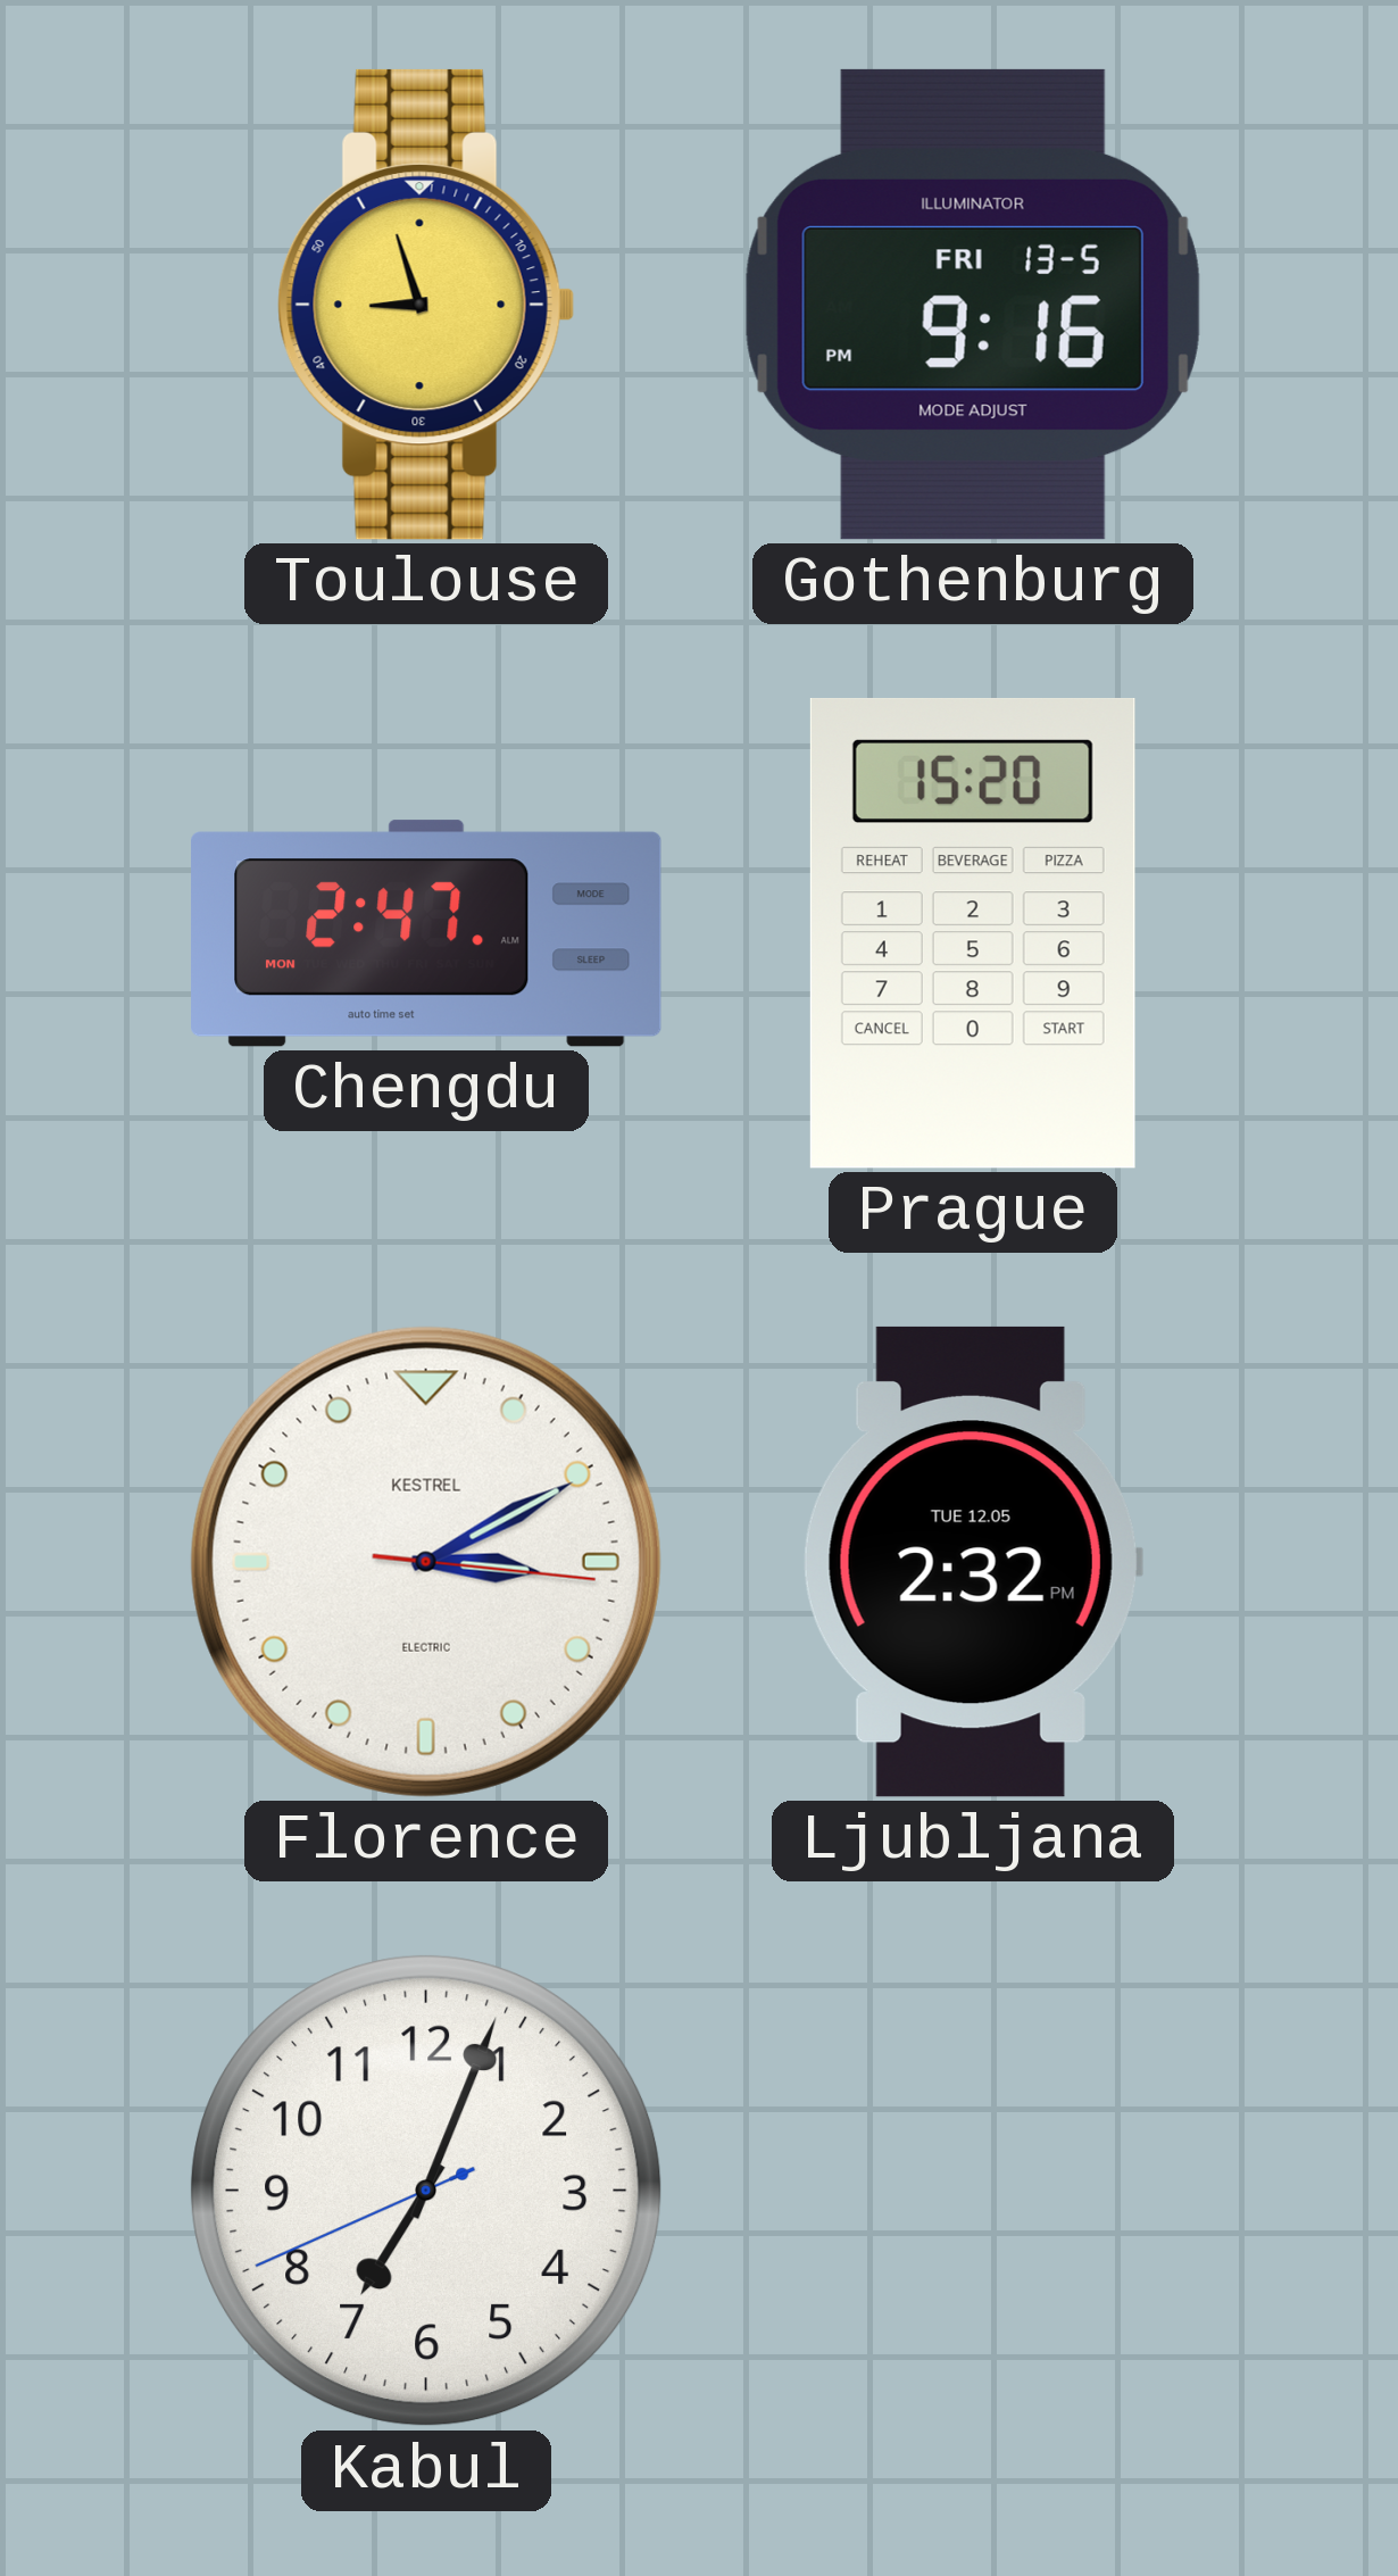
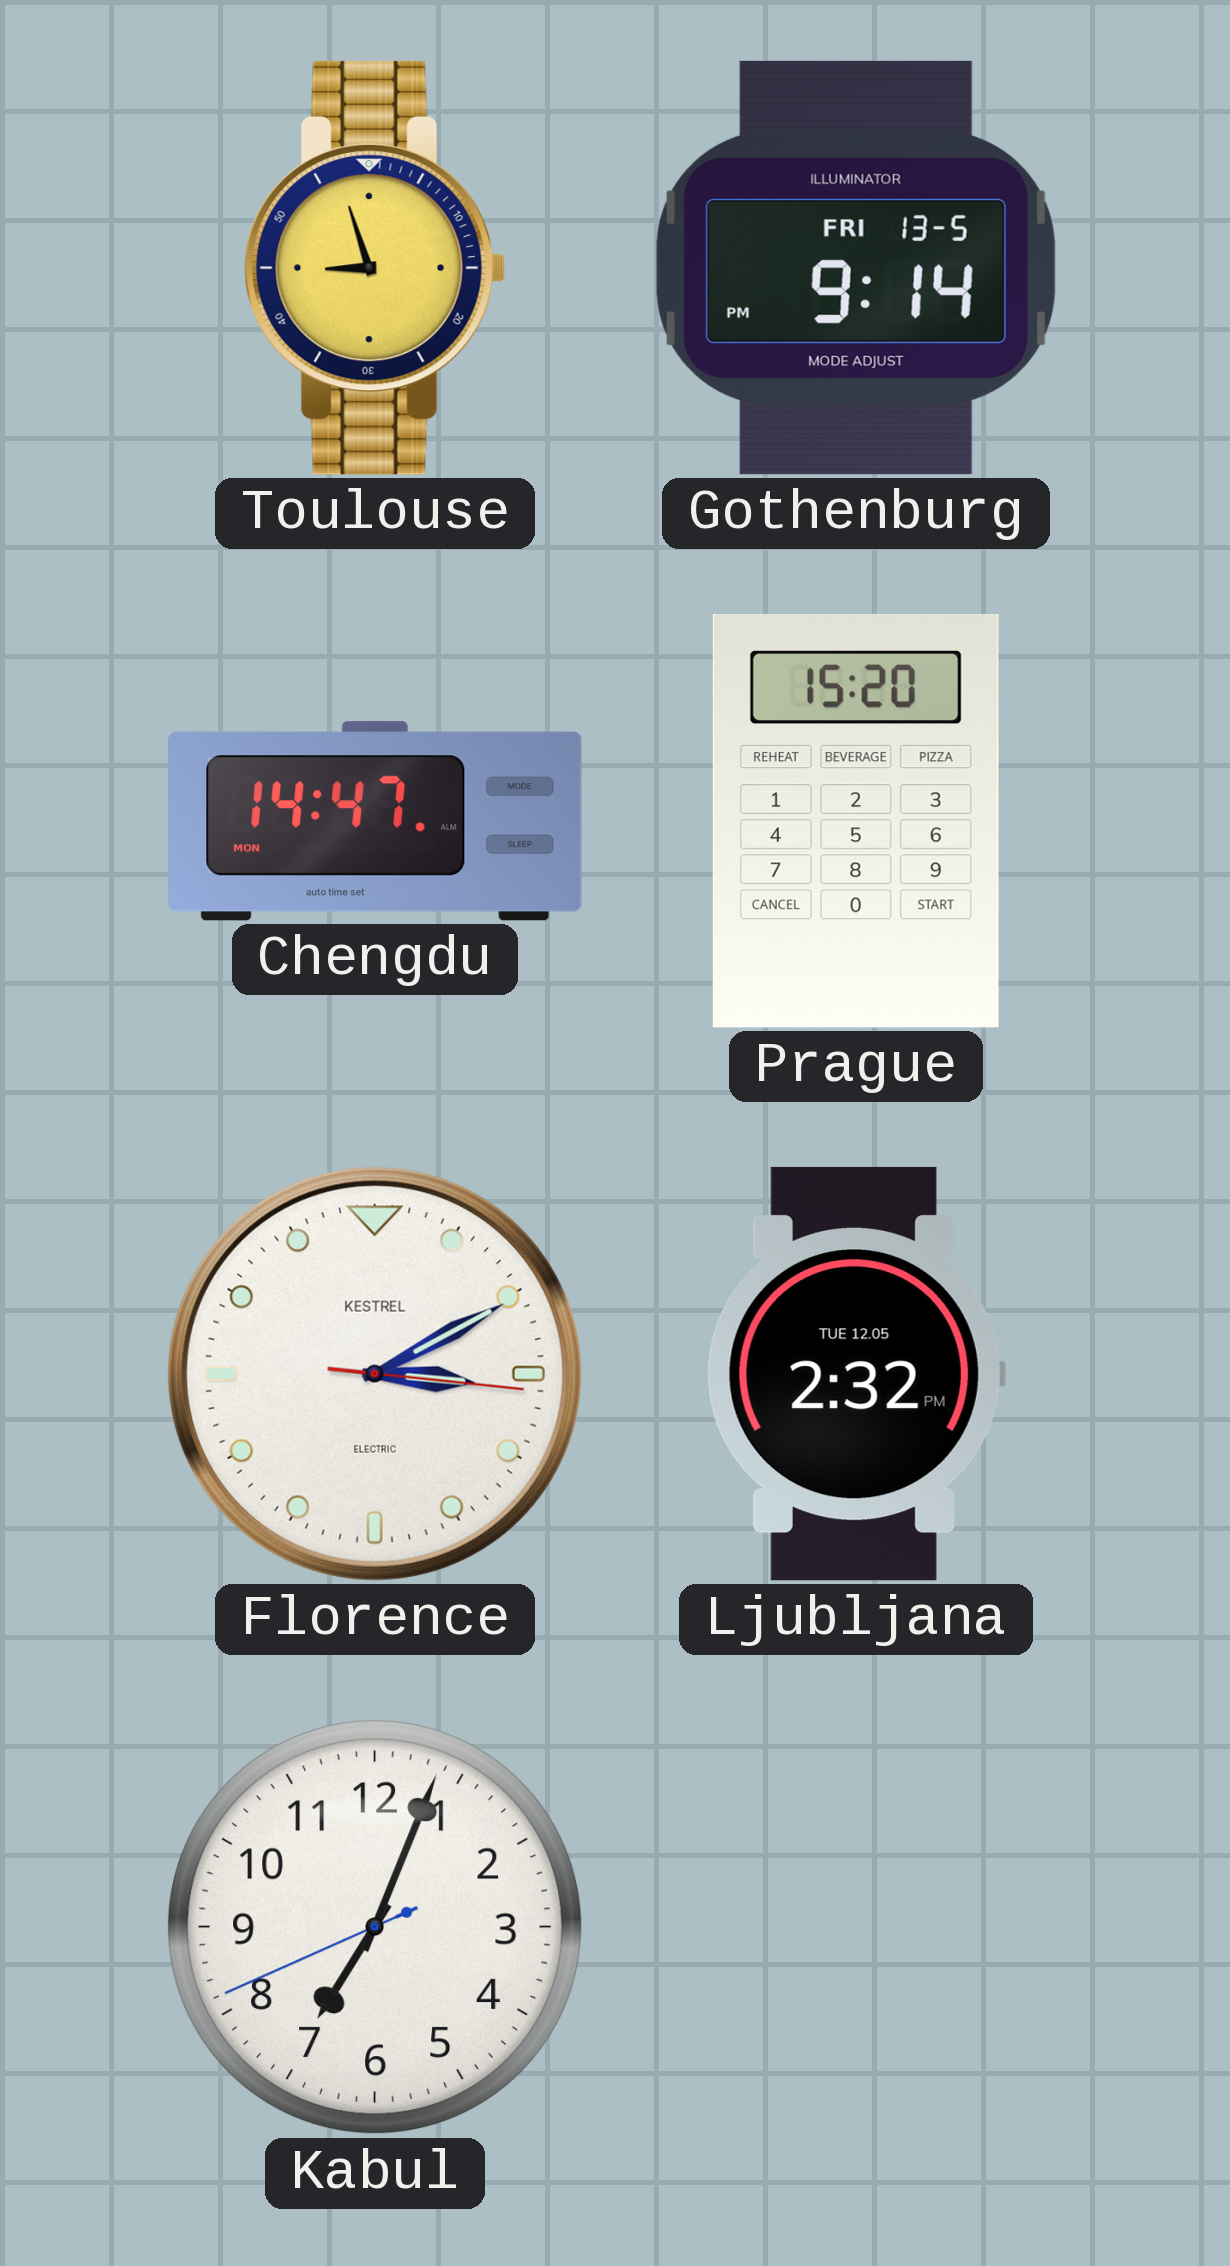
Gothenburg: 9:16 -> 9:14
Chengdu: 2:47 -> 14:47
